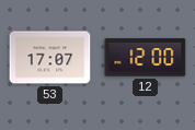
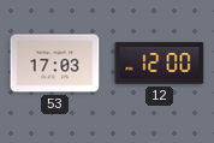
53: 17:07 -> 17:03
